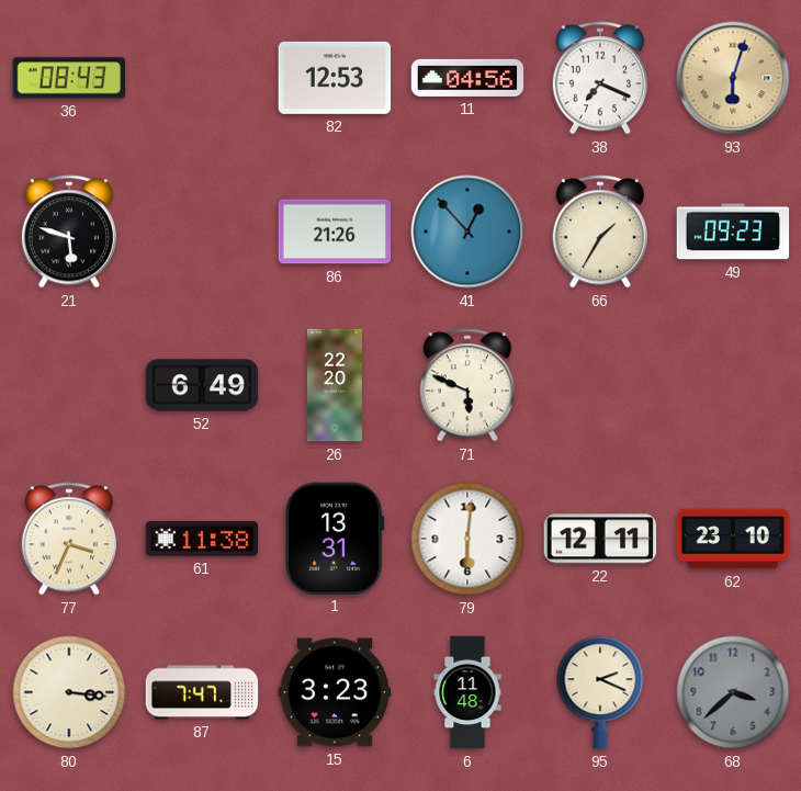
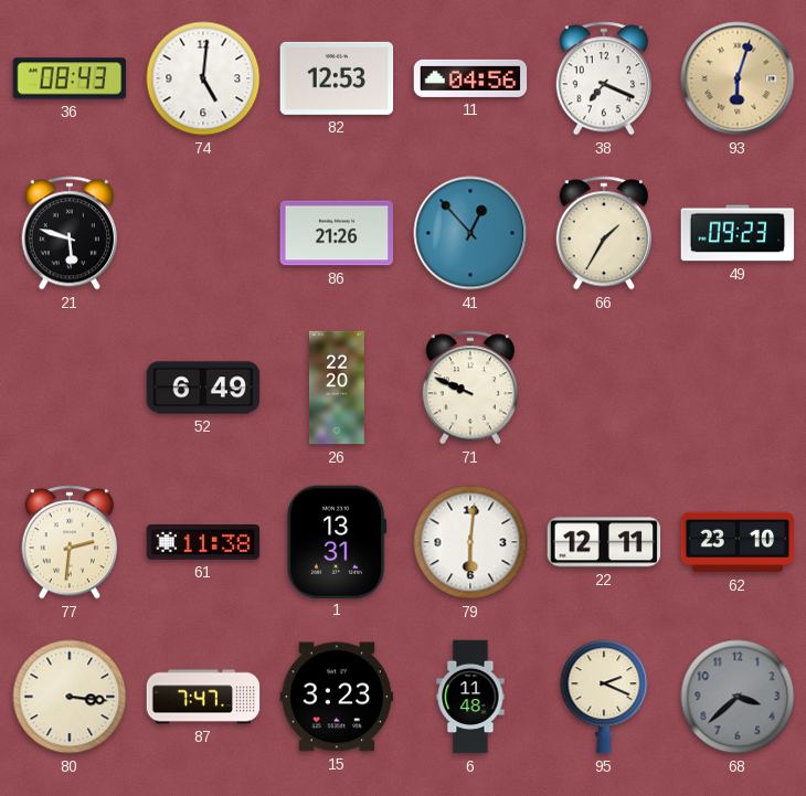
74: none -> 5:01
71: 5:49 -> 9:49
77: 3:34 -> 2:31
